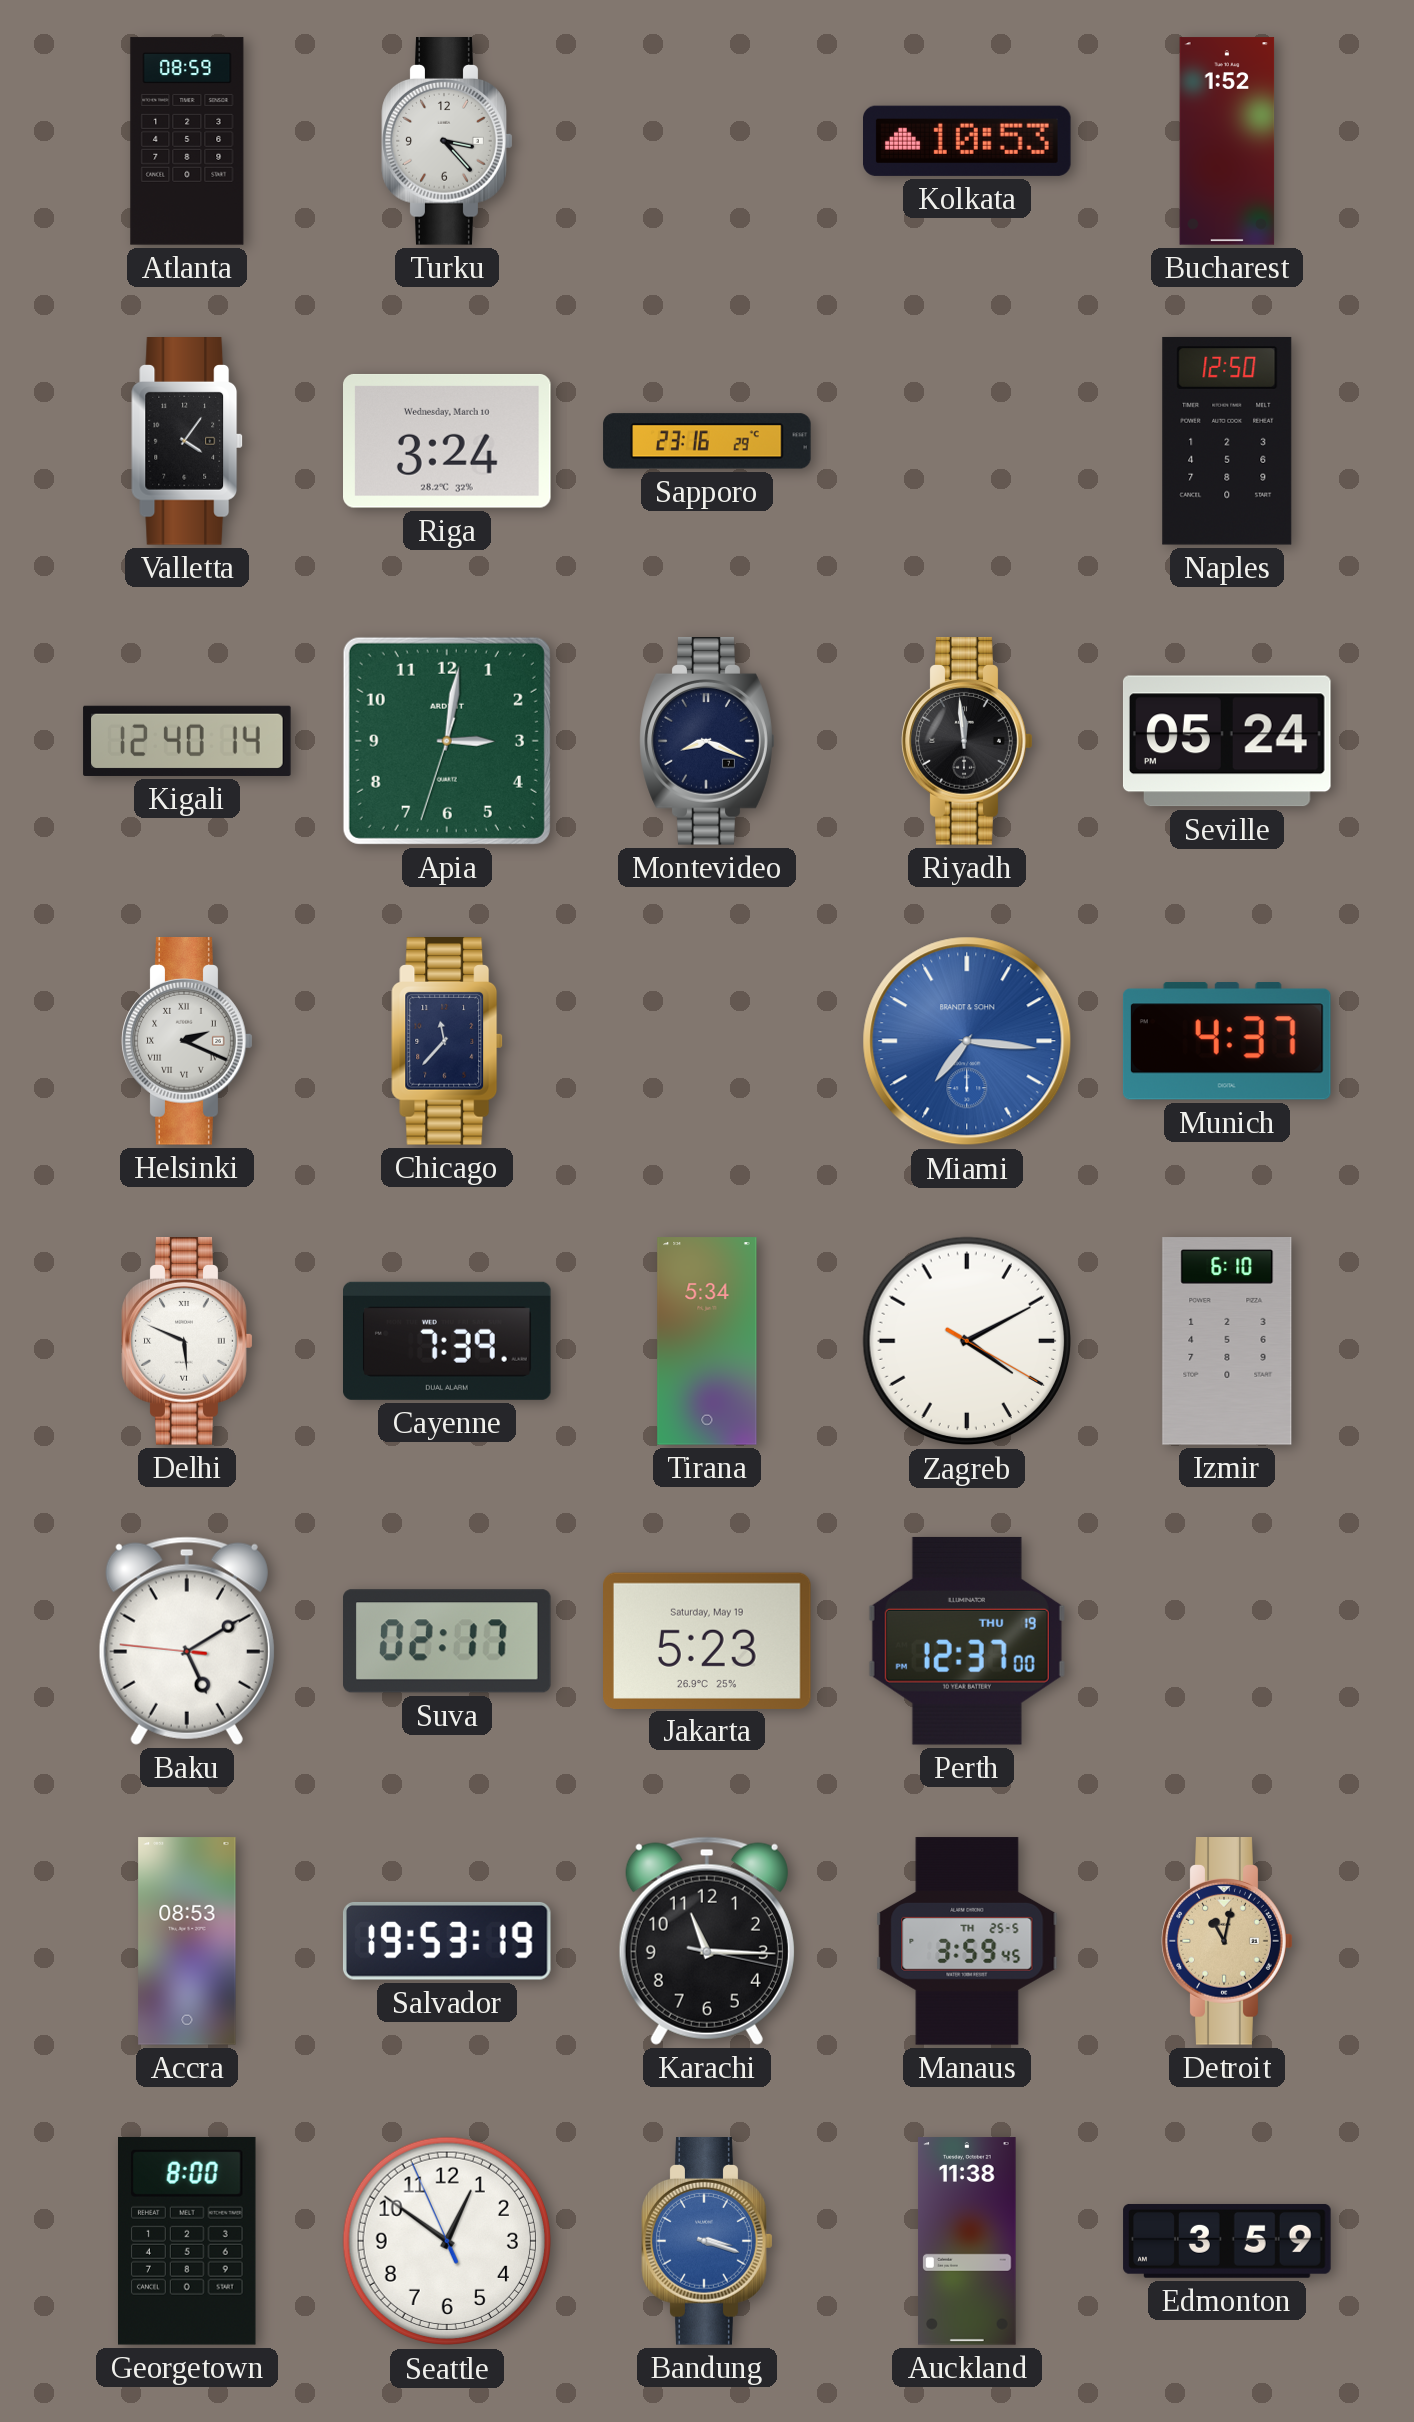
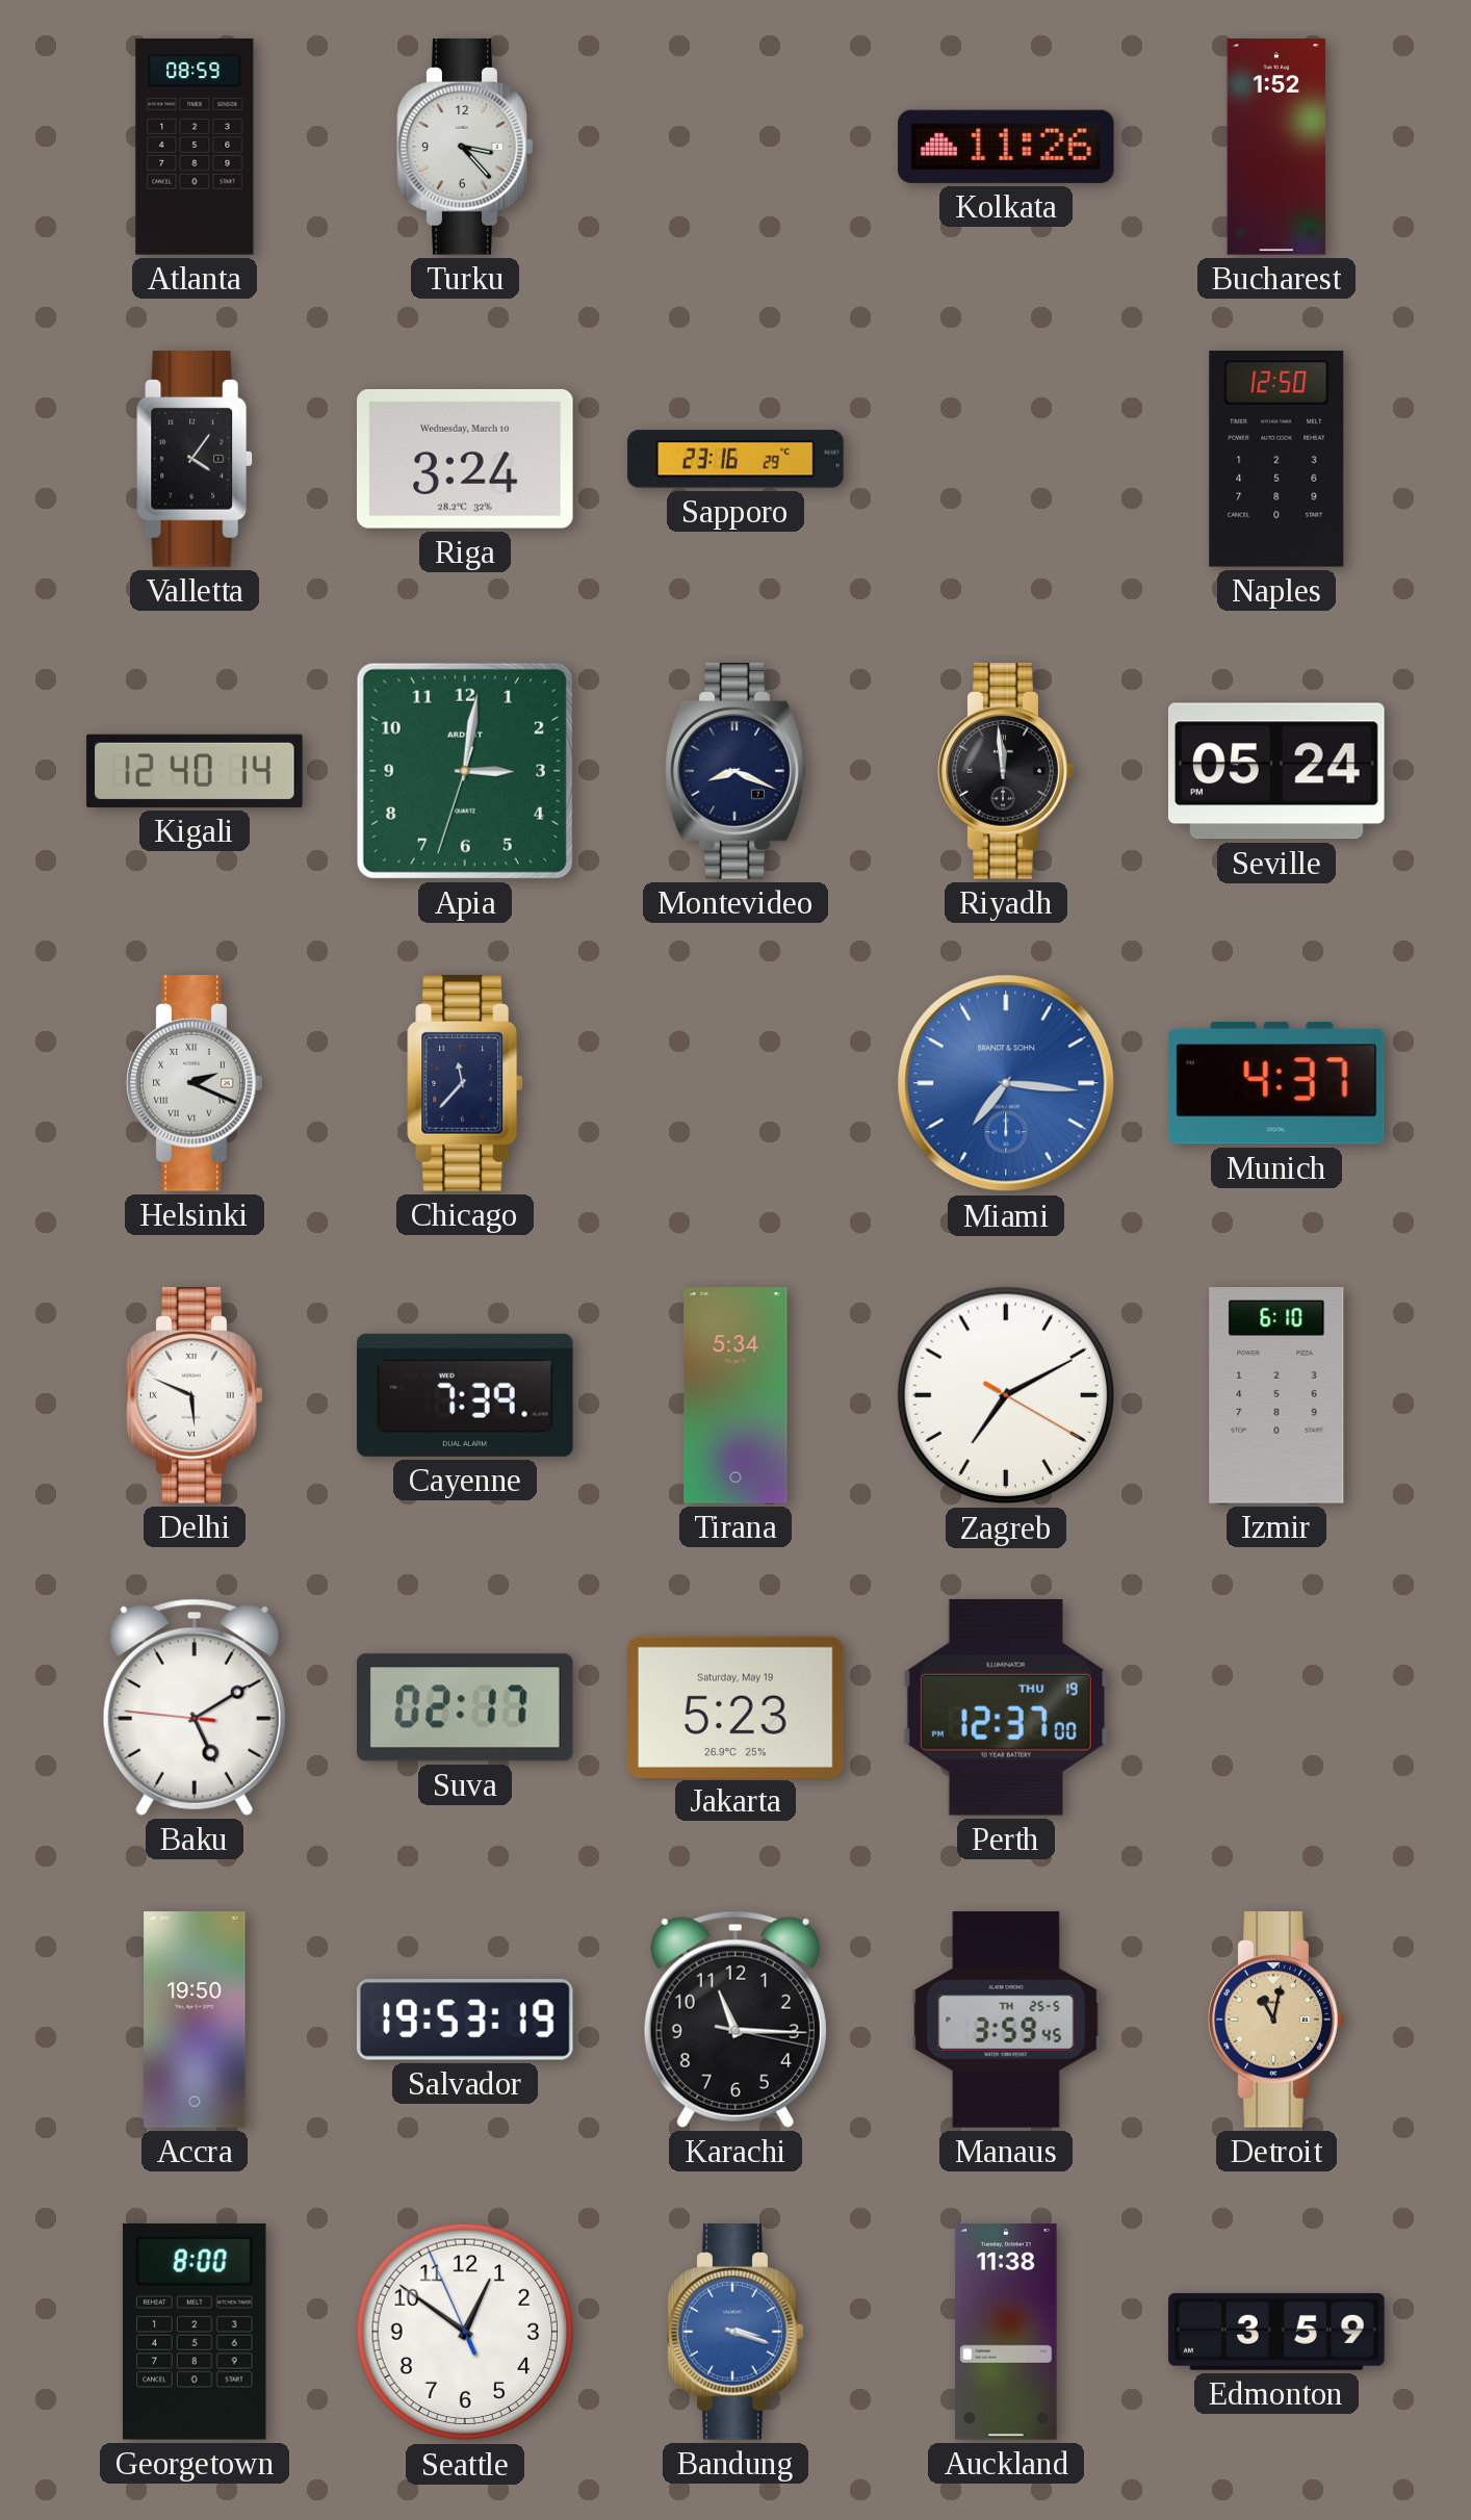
Kolkata: 10:53 -> 11:26
Zagreb: 4:10 -> 7:10
Accra: 08:53 -> 19:50
